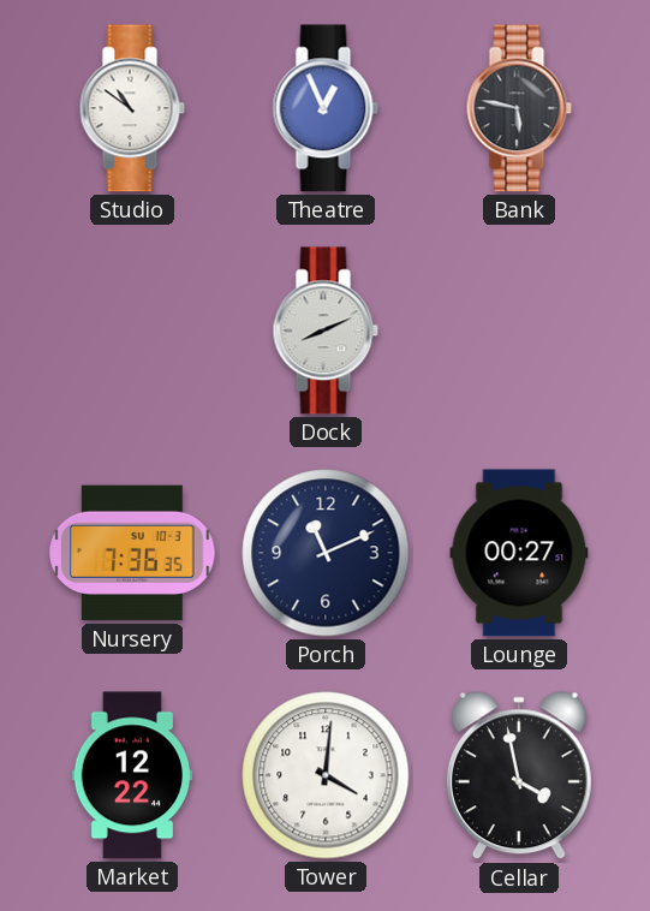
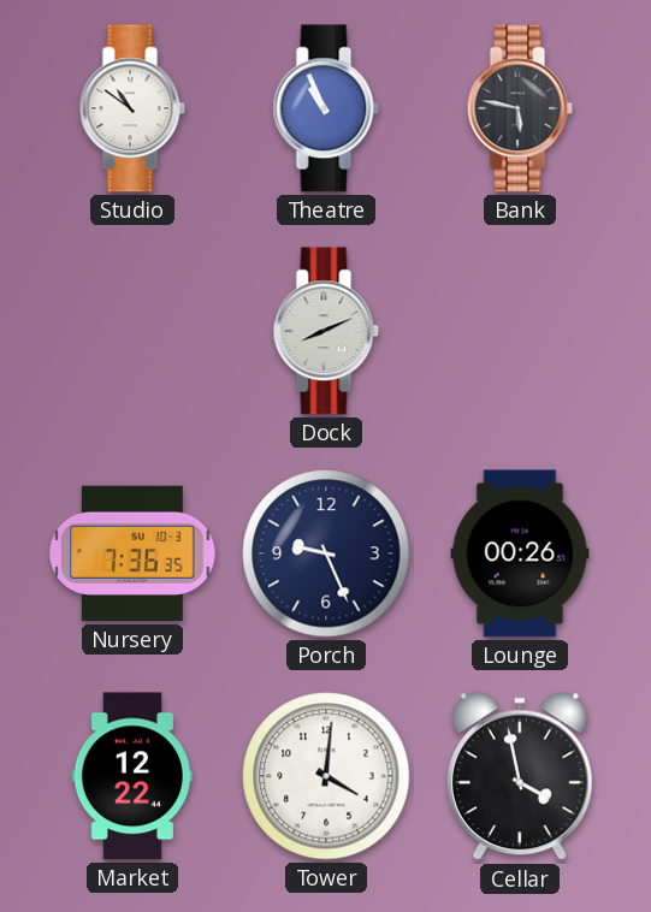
Theatre: 12:56 -> 10:56
Porch: 11:11 -> 9:26
Lounge: 00:27 -> 00:26
